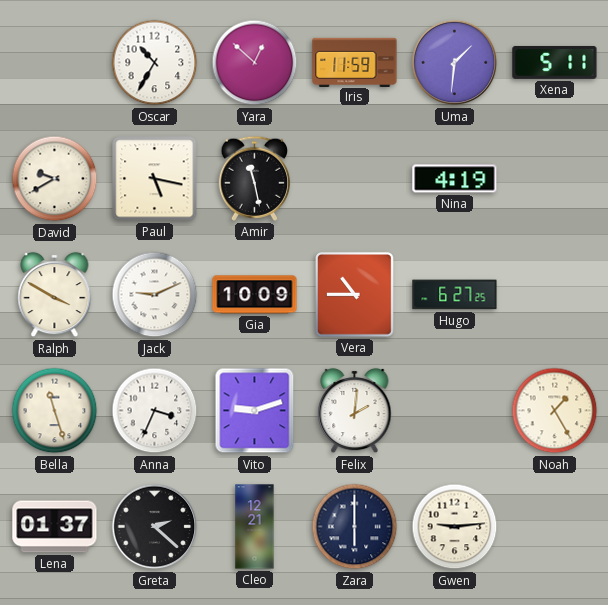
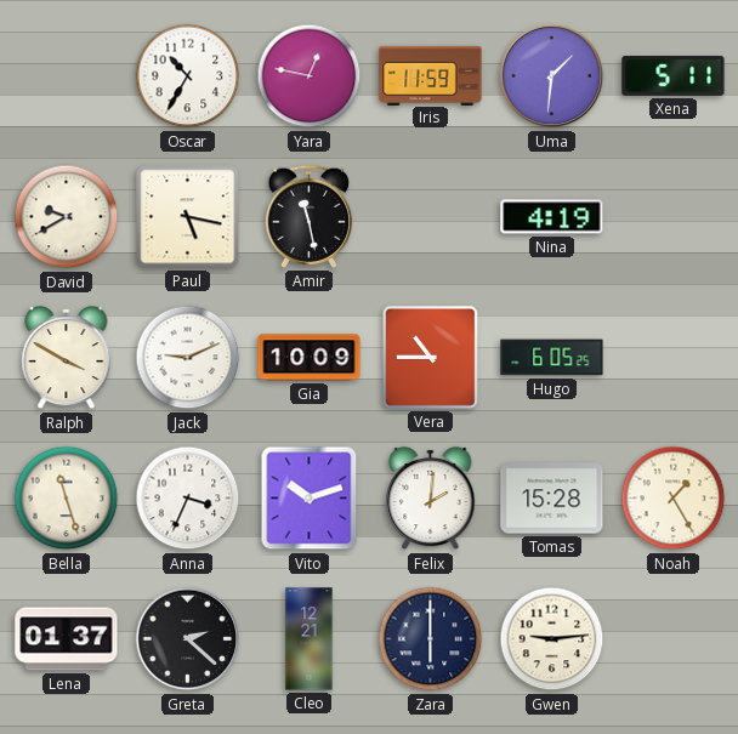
Yara: 12:52 -> 12:47
Hugo: 6:27 -> 6:05
Vito: 9:12 -> 10:12
Tomas: none -> 15:28
